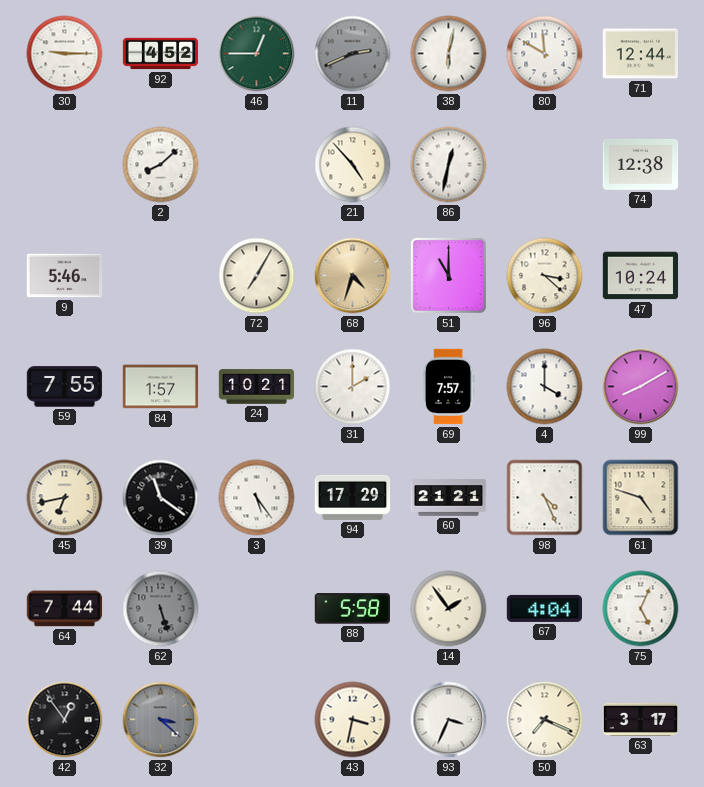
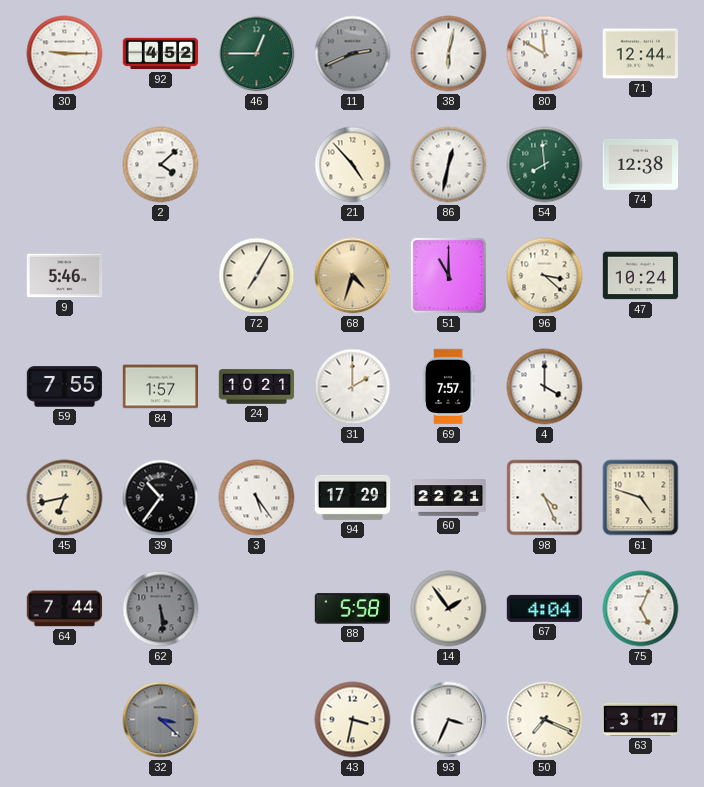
2: 8:08 -> 4:08
54: none -> 7:59
99: 8:10 -> none
39: 11:21 -> 10:36
60: 21:21 -> 22:21
62: 5:27 -> 5:29
42: 12:54 -> none
